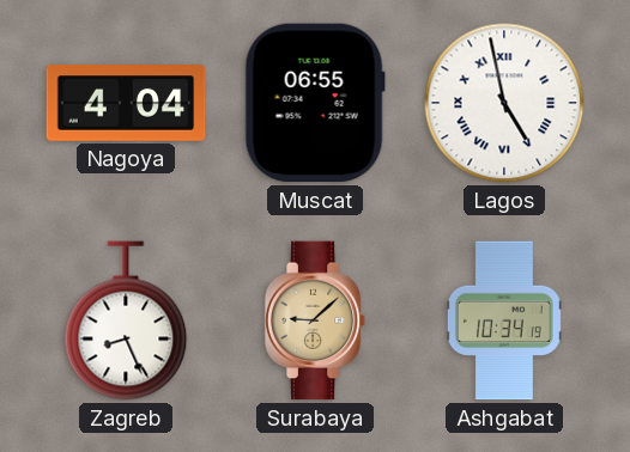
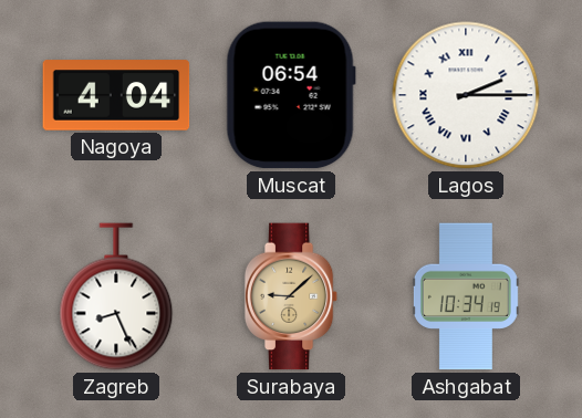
Muscat: 06:55 -> 06:54
Lagos: 4:58 -> 2:15
